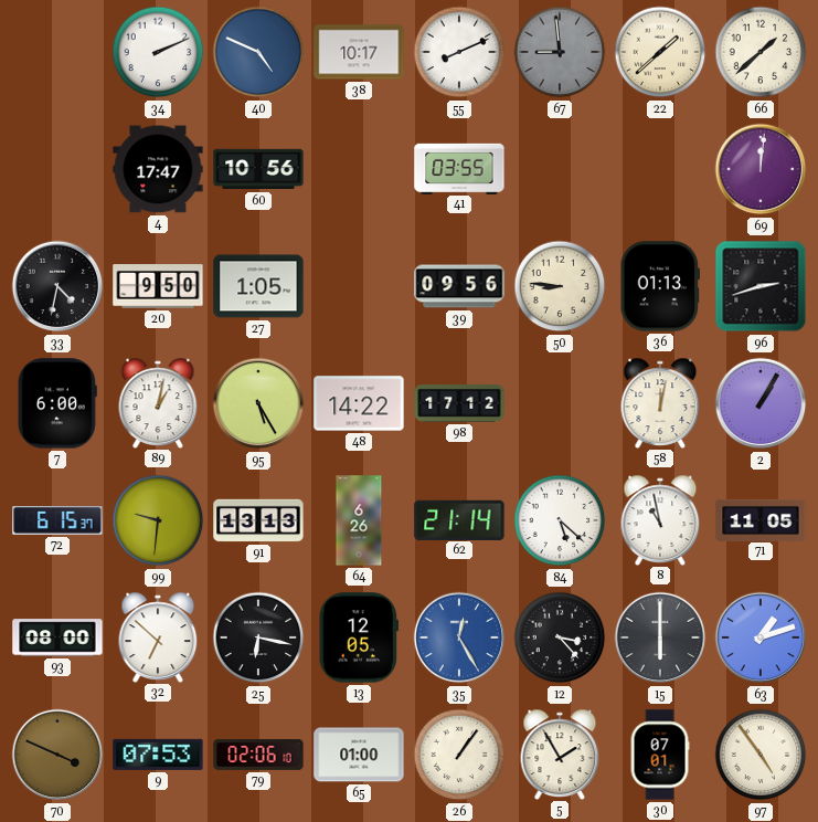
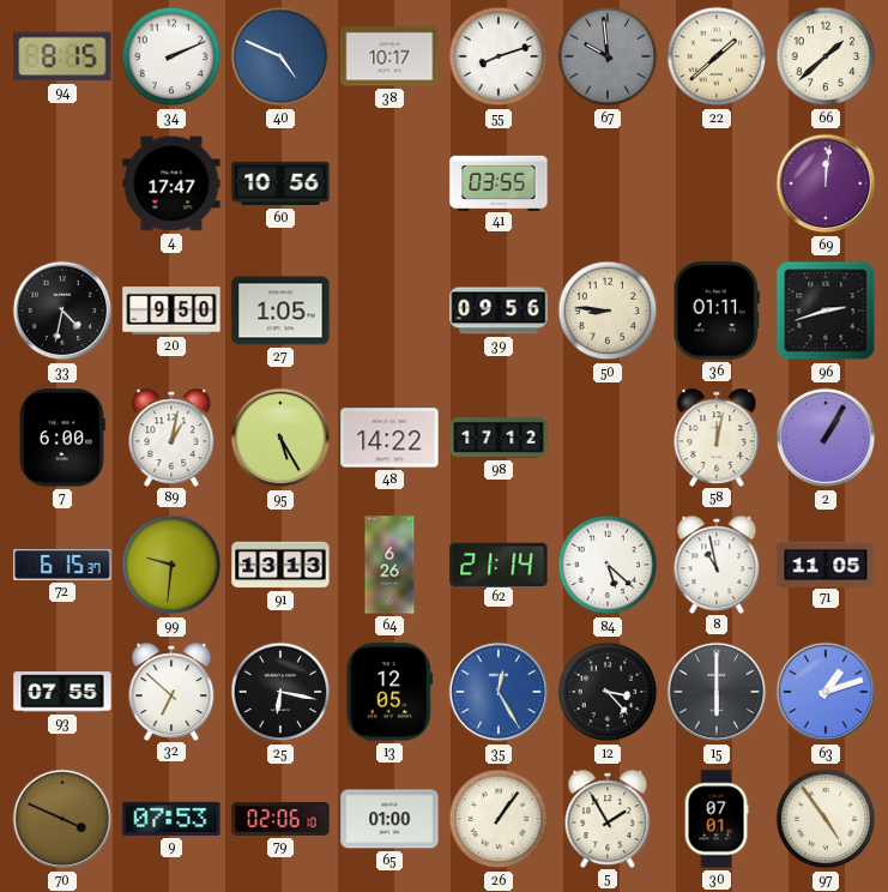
94: none -> 8:15
55: 8:11 -> 8:12
67: 8:59 -> 9:59
36: 01:13 -> 01:11
93: 08:00 -> 07:55
